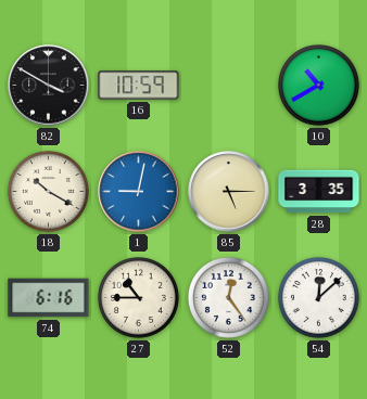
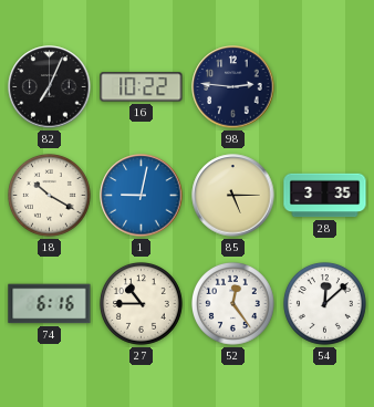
82: 3:50 -> 7:04
16: 10:59 -> 10:22
98: none -> 2:46
10: 10:40 -> none
